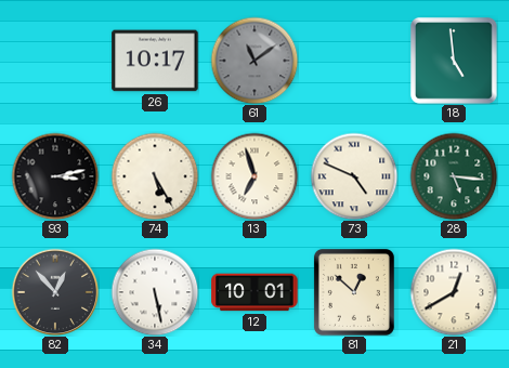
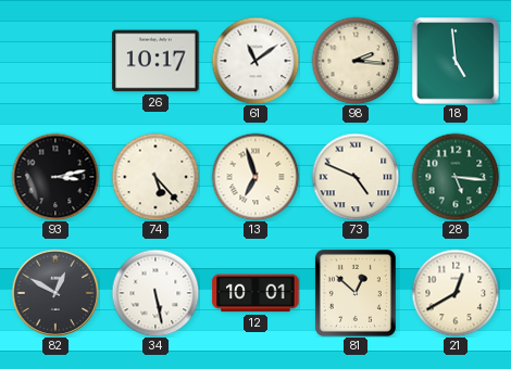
61 dial: grey -> white
98: none -> 2:16
74: 5:25 -> 5:23
82: 12:53 -> 12:50
